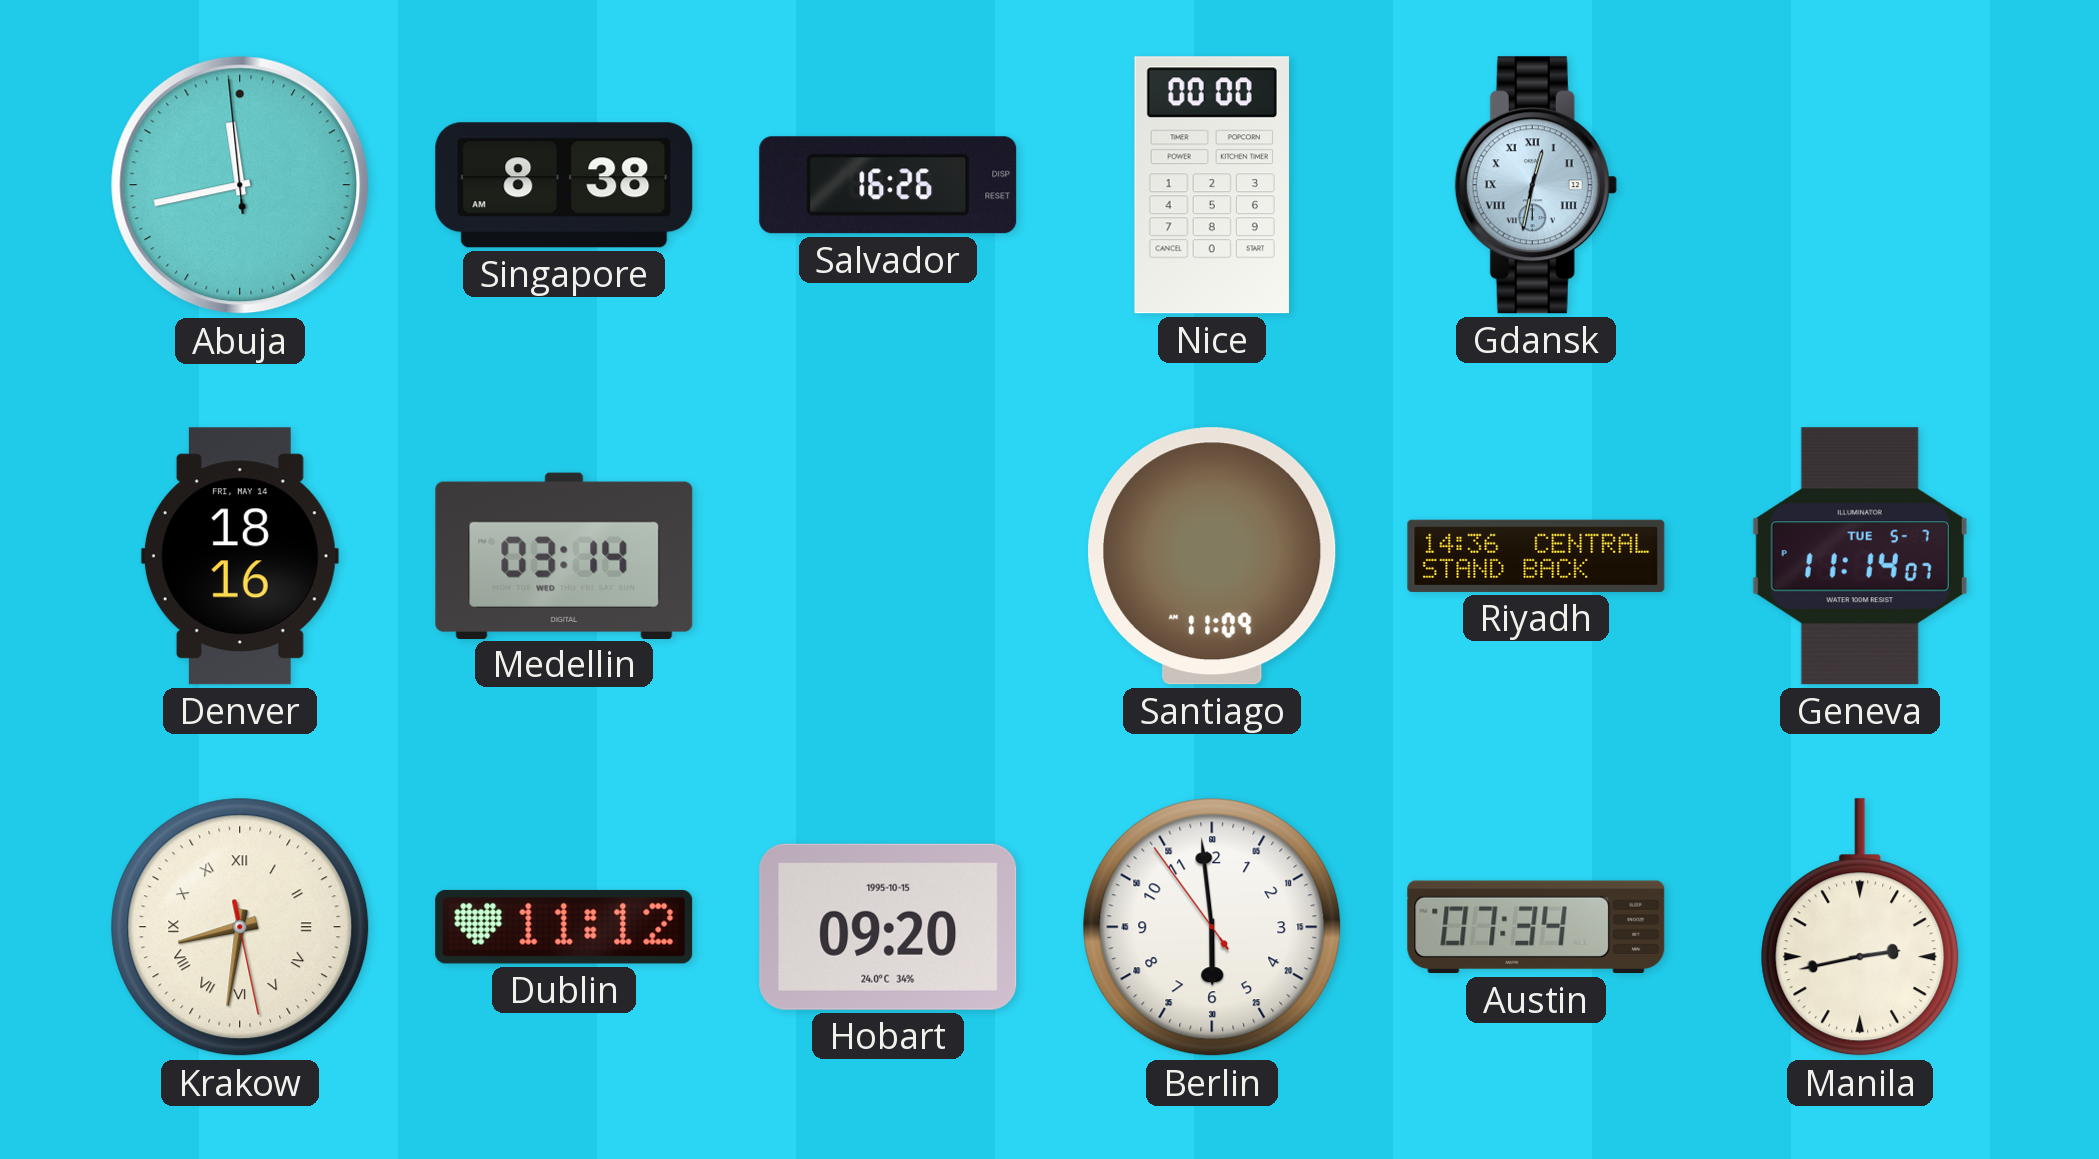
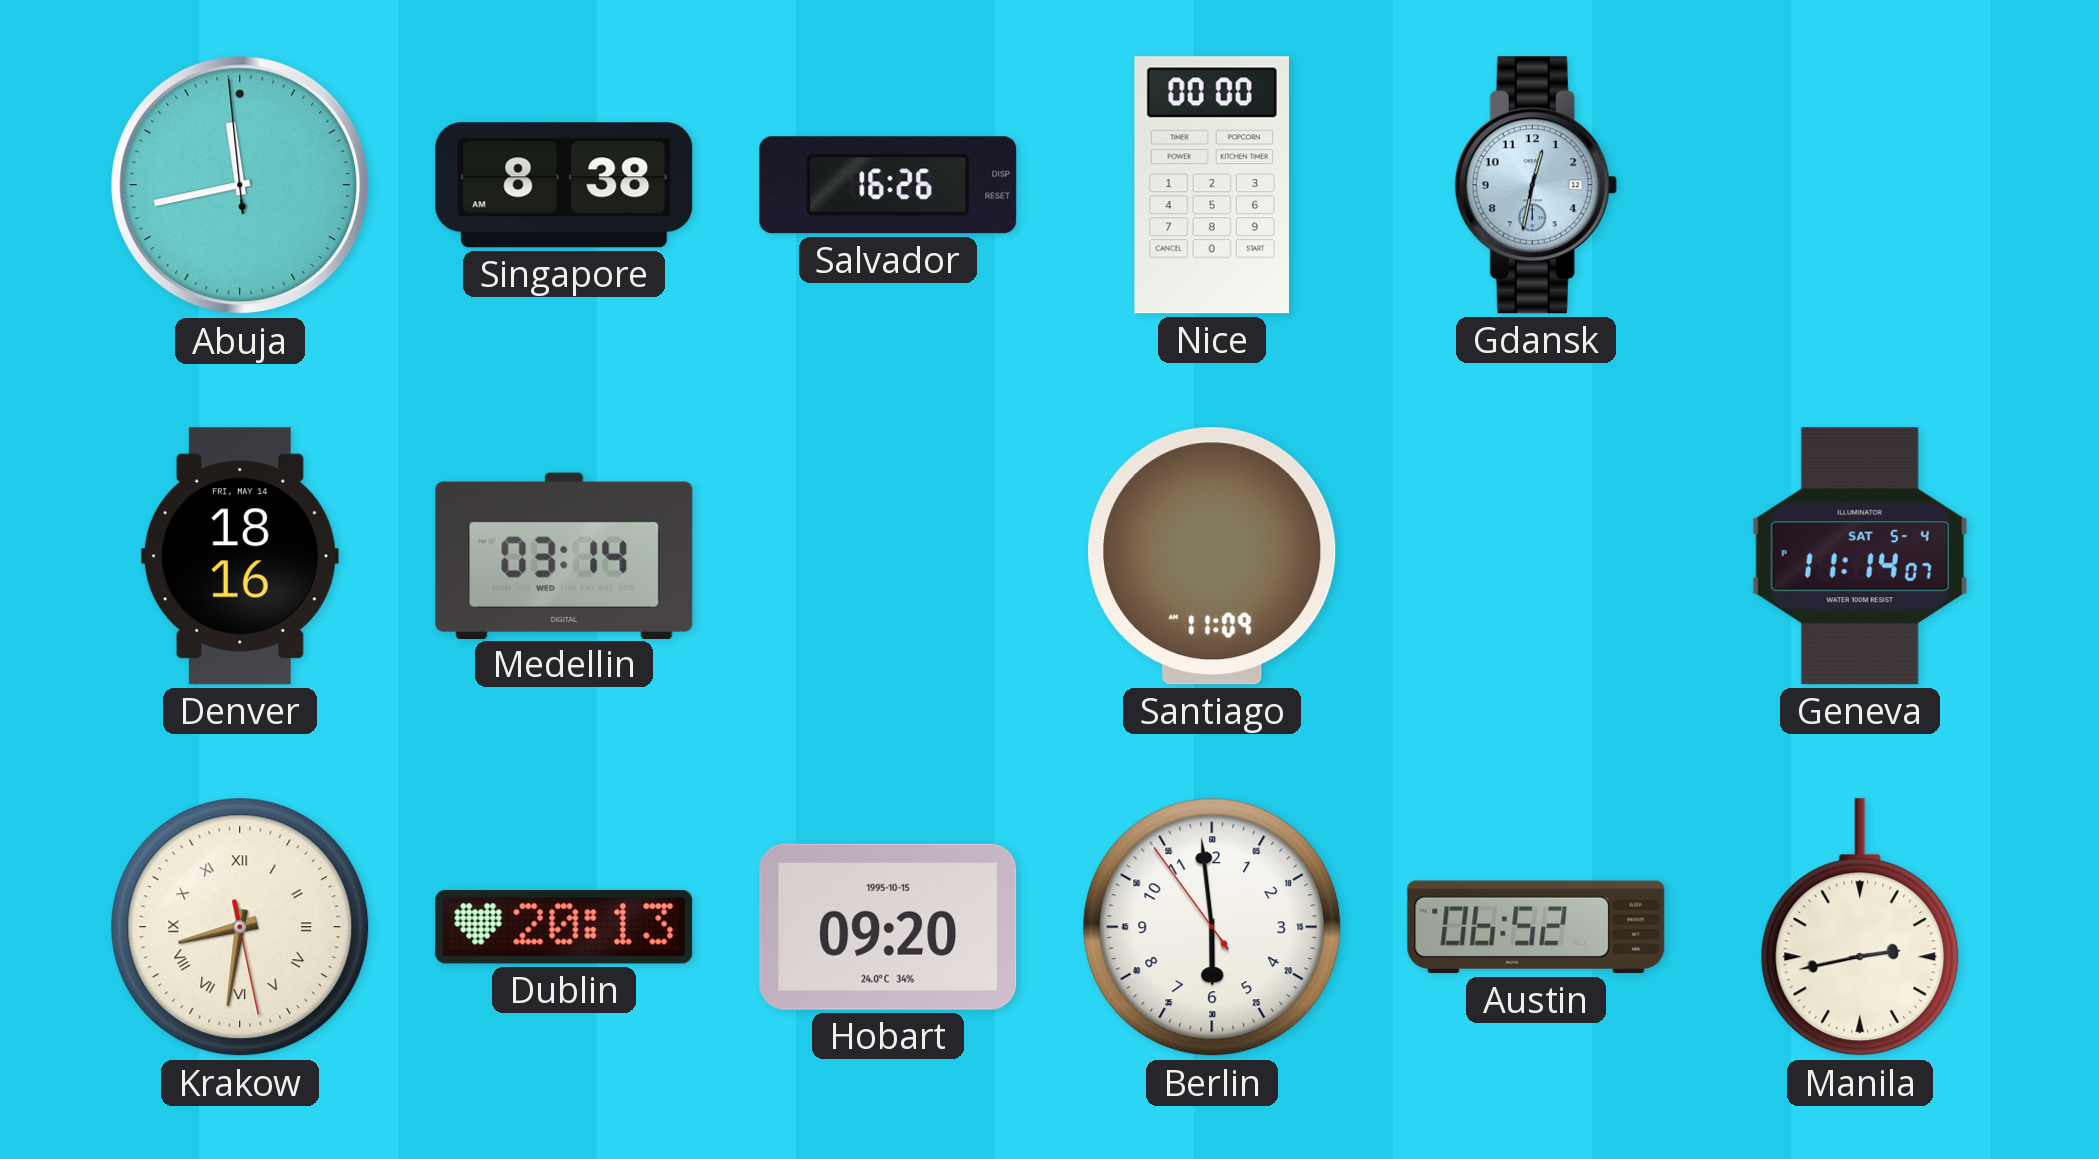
Gdansk numerals: Roman -> Arabic
Riyadh: 14:36 -> none
Geneva date: TUE 5-7 -> SAT 5-4
Dublin: 11:12 -> 20:13
Austin: 07:34 -> 06:52
